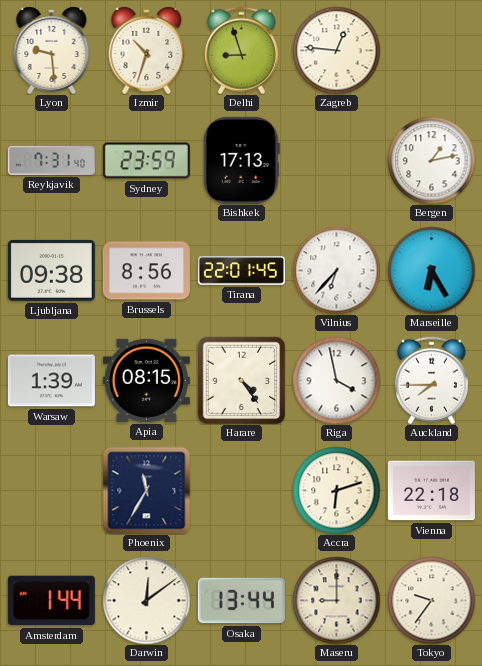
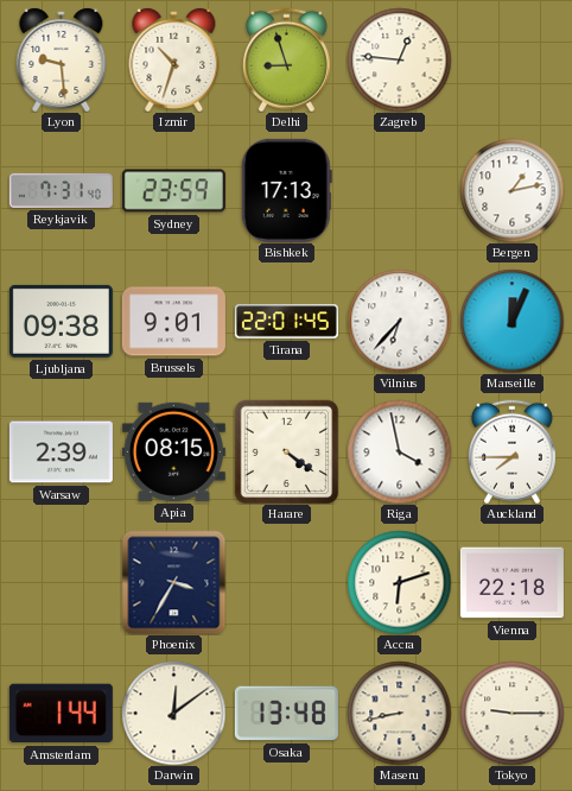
Brussels: 8:56 -> 9:01
Marseille: 6:25 -> 12:04
Warsaw: 1:39 -> 2:39
Harare: 4:24 -> 4:21
Phoenix: 11:35 -> 3:35
Osaka: 13:44 -> 13:48
Maseru: 9:00 -> 8:43
Tokyo: 9:36 -> 9:15
